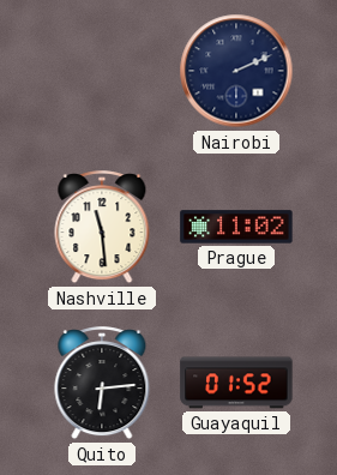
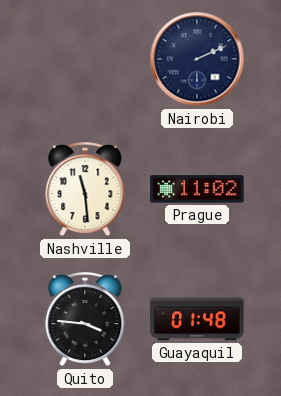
Quito: 6:14 -> 3:46
Guayaquil: 01:52 -> 01:48
